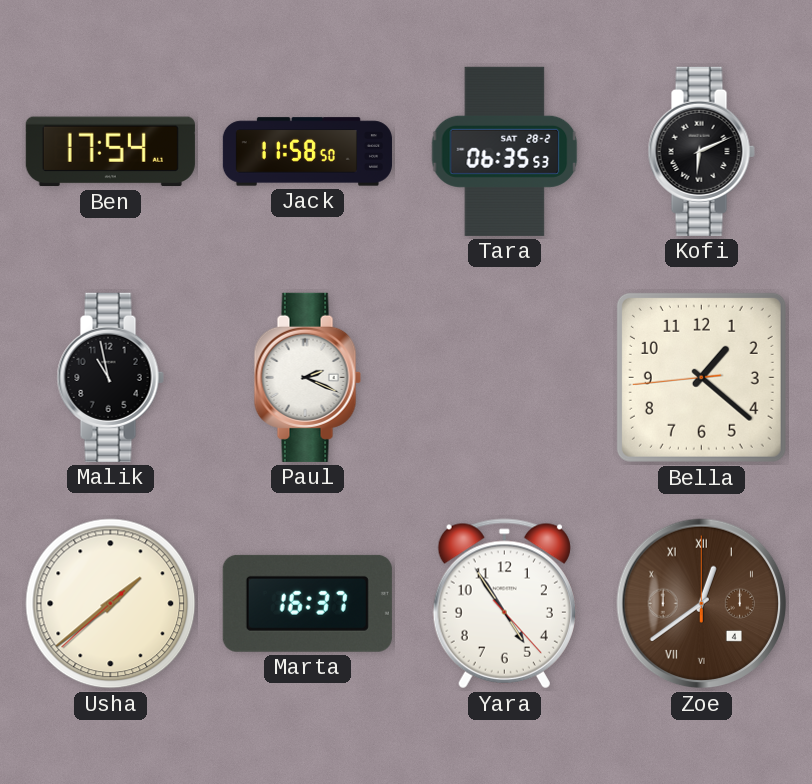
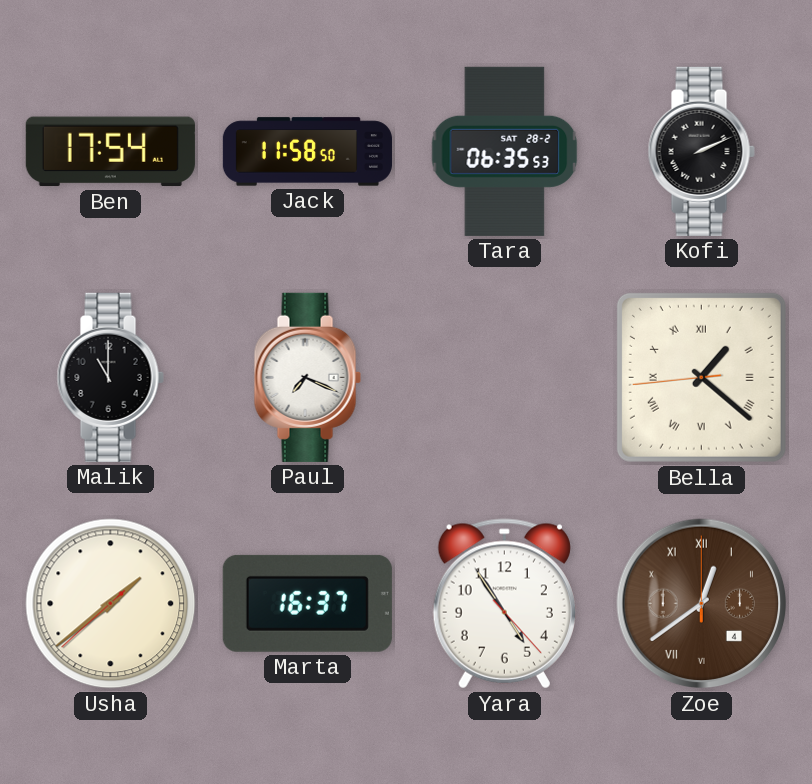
Kofi: 6:11 -> 2:11
Malik: 10:58 -> 11:00
Paul: 2:19 -> 7:19
Bella numerals: Arabic -> Roman
